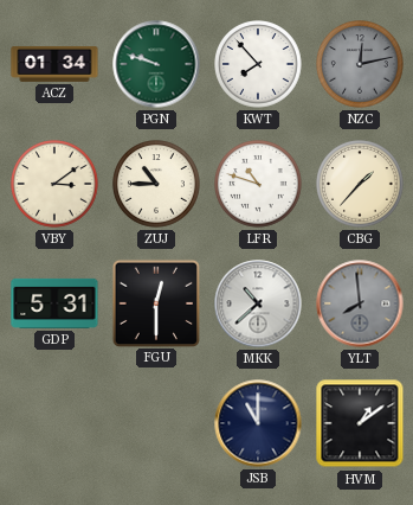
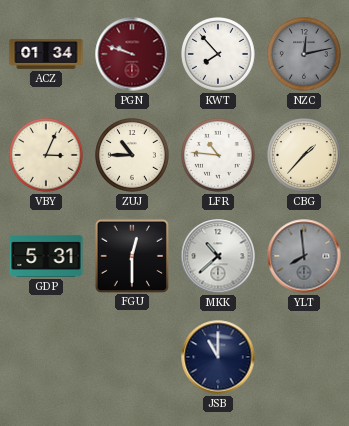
PGN dial: green -> burgundy
VBY: 3:09 -> 3:04
LFR: 10:48 -> 10:46
HVM: 1:09 -> none
